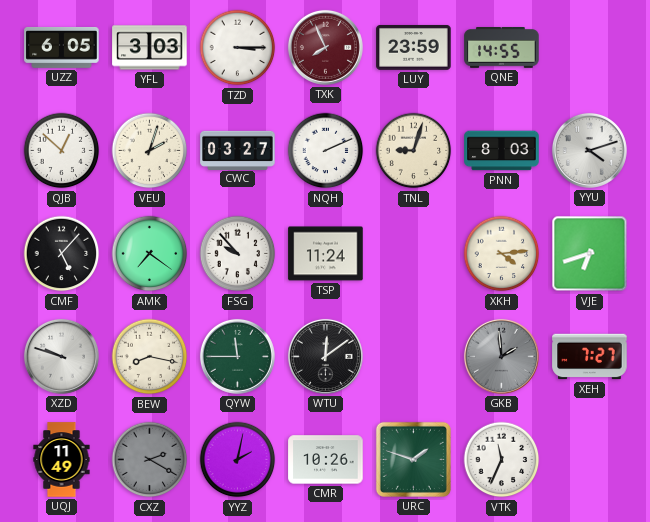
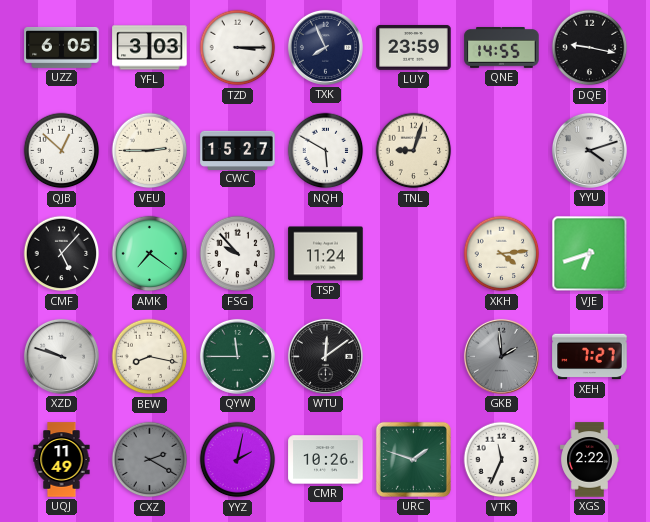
TXK dial: burgundy -> navy
DQE: none -> 9:17
VEU: 2:03 -> 2:45
CWC: 03:27 -> 15:27
NQH: 2:11 -> 5:50
PNN: 8:03 -> none
XGS: none -> 2:22
